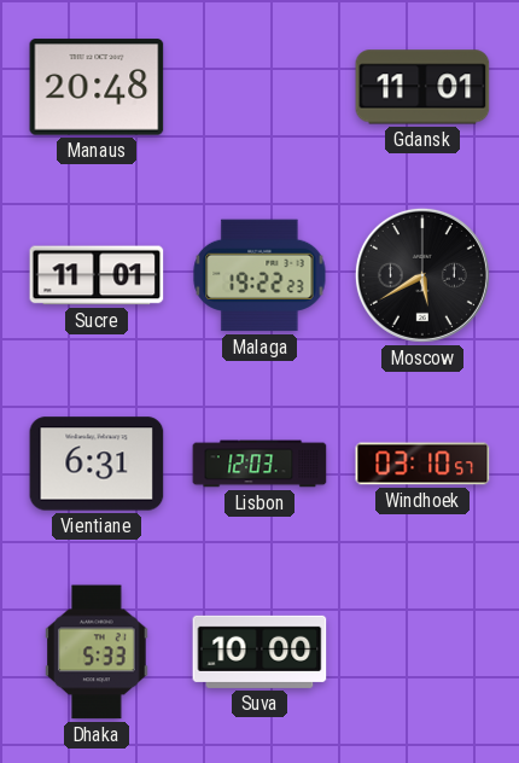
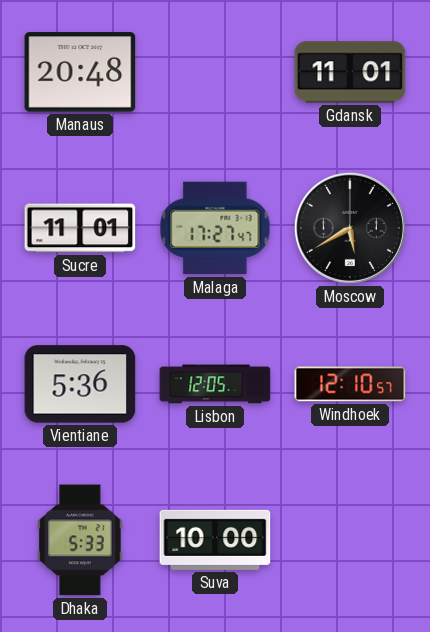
Malaga: 19:22 -> 17:27
Vientiane: 6:31 -> 5:36
Lisbon: 12:03 -> 12:05
Windhoek: 03:10 -> 12:10
